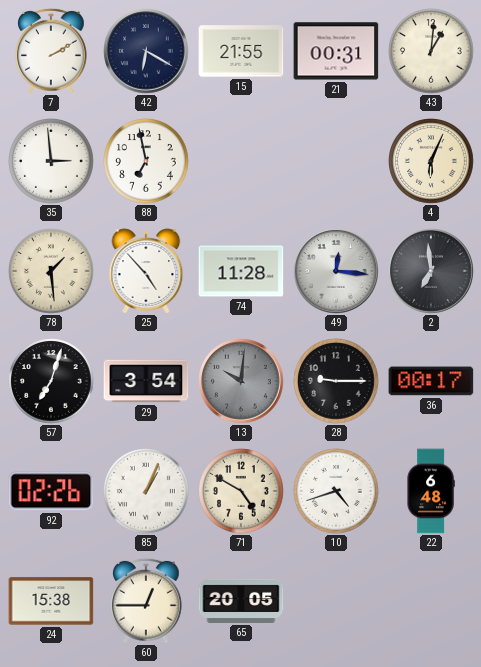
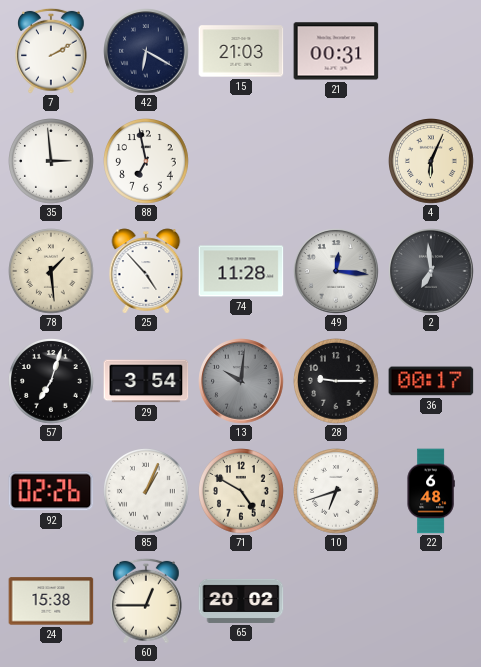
15: 21:55 -> 21:03
43: 1:01 -> none
10: 4:42 -> 6:42
65: 20:05 -> 20:02
